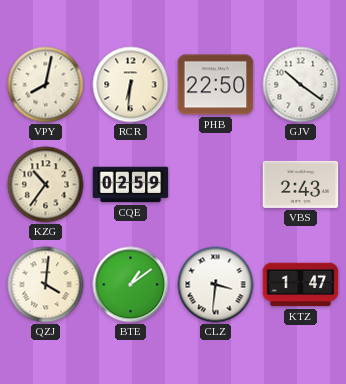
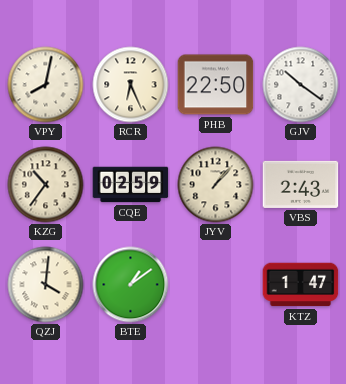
RCR: 6:31 -> 6:26
JYV: none -> 1:07
CLZ: 3:31 -> none
